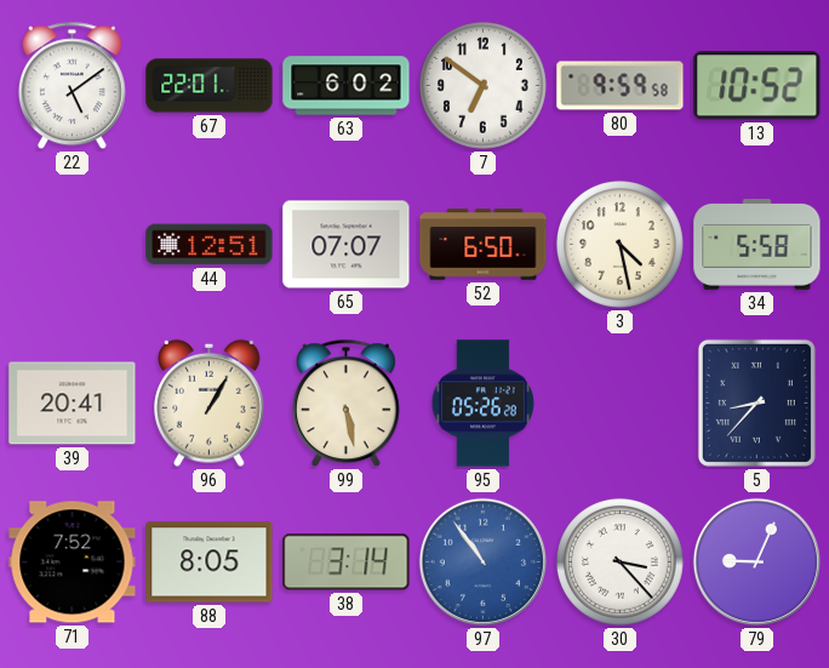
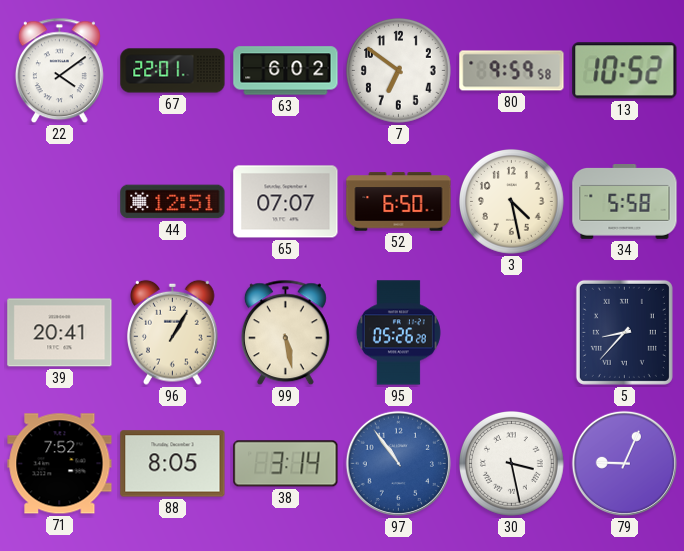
22: 5:09 -> 4:09
30: 3:23 -> 3:28
